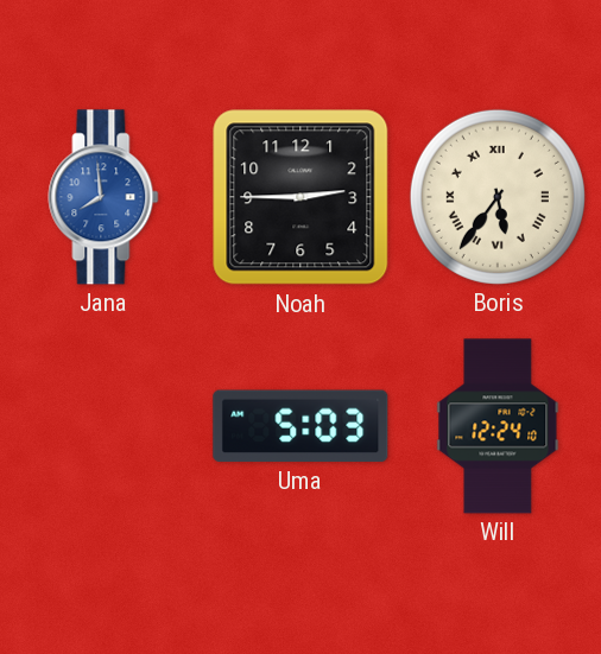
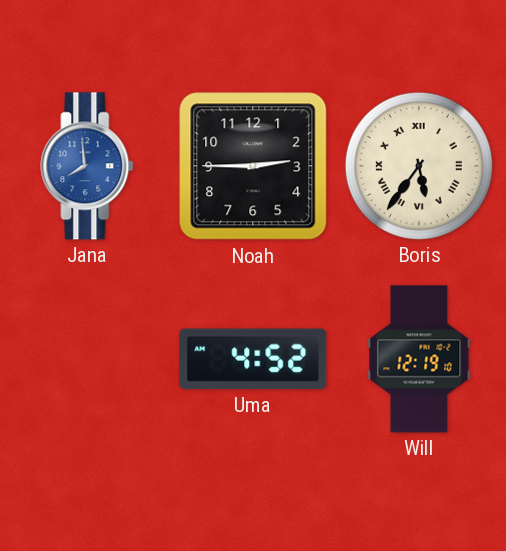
Uma: 5:03 -> 4:52
Will: 12:24 -> 12:19
